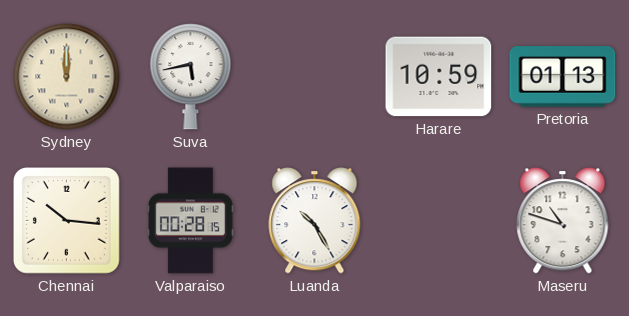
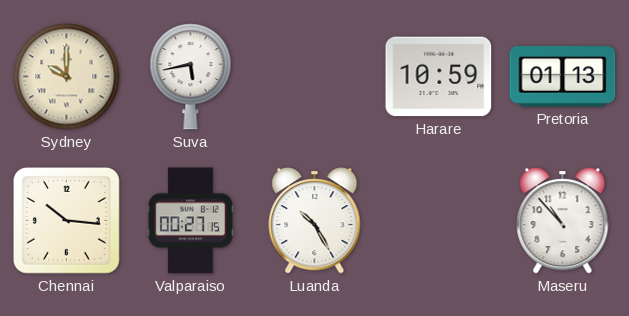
Sydney: 12:00 -> 10:00
Valparaiso: 00:28 -> 00:27
Maseru: 10:48 -> 10:53
